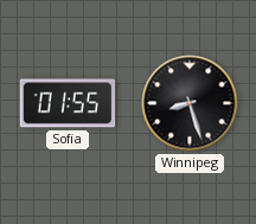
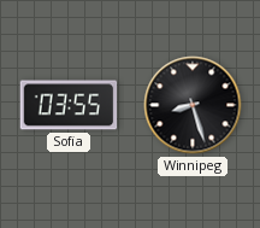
Sofia: 01:55 -> 03:55
